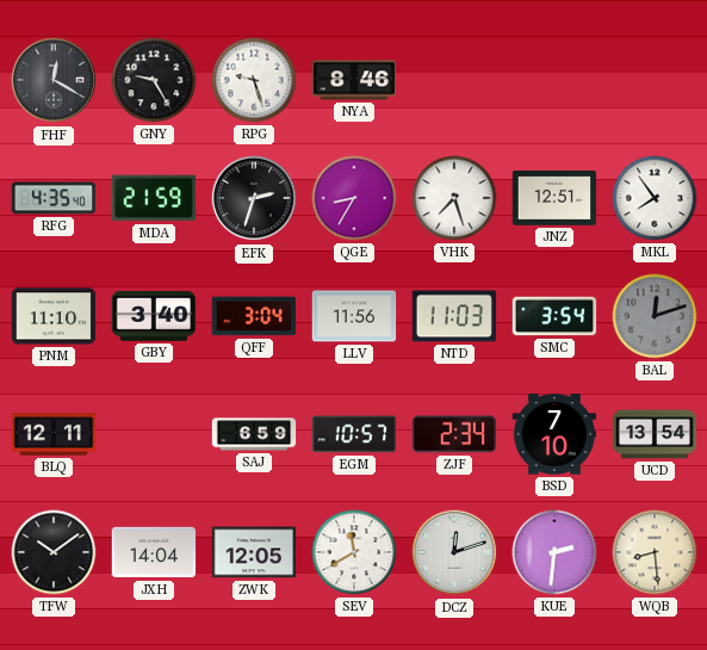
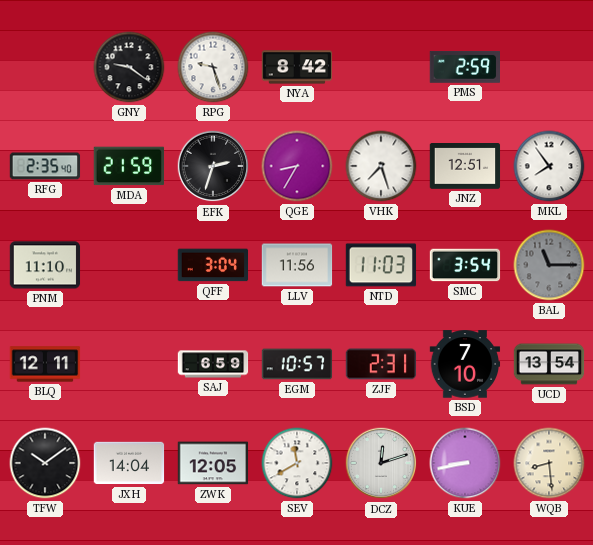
FHF: 12:20 -> none
GNY: 9:25 -> 9:21
NYA: 8:46 -> 8:42
PMS: none -> 2:59
RFG: 4:35 -> 2:35
GBY: 3:40 -> none
BAL: 12:12 -> 11:15
ZJF: 2:34 -> 2:31
KUE: 2:31 -> 8:43
